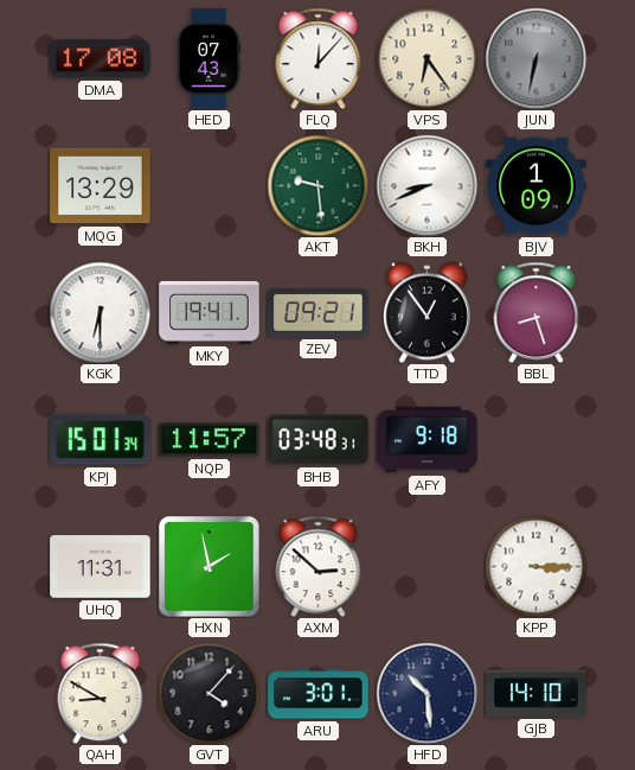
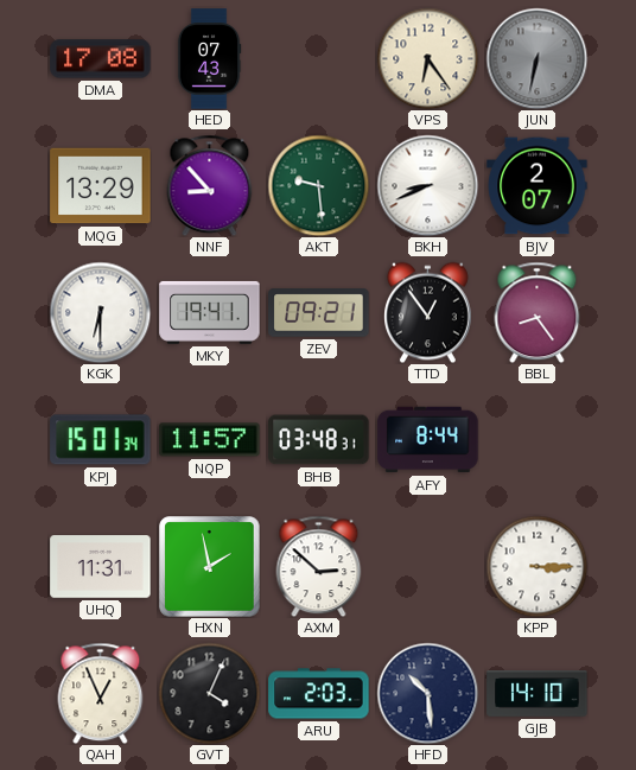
FLQ: 12:07 -> none
NNF: none -> 8:53
BJV: 1:09 -> 2:07
BBL: 8:27 -> 8:24
AFY: 9:18 -> 8:44
QAH: 8:50 -> 12:56
GVT: 4:07 -> 4:04
ARU: 3:01 -> 2:03
